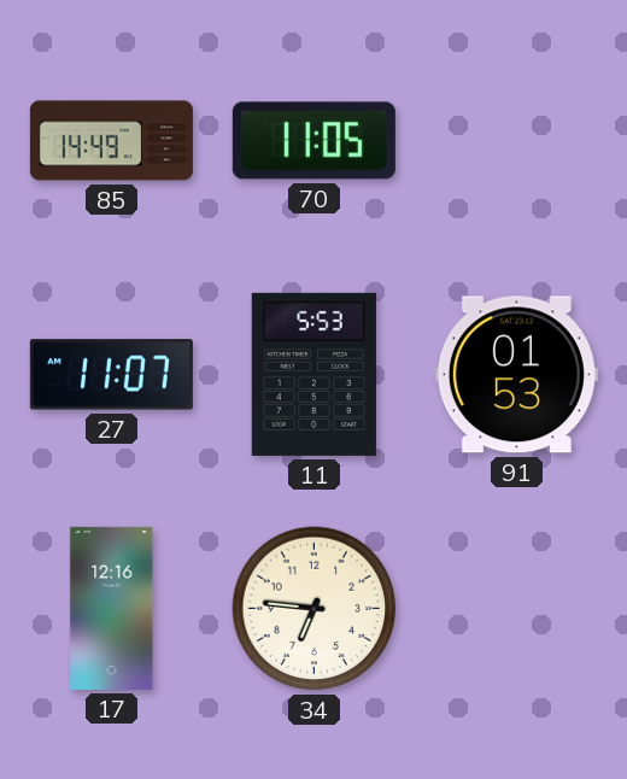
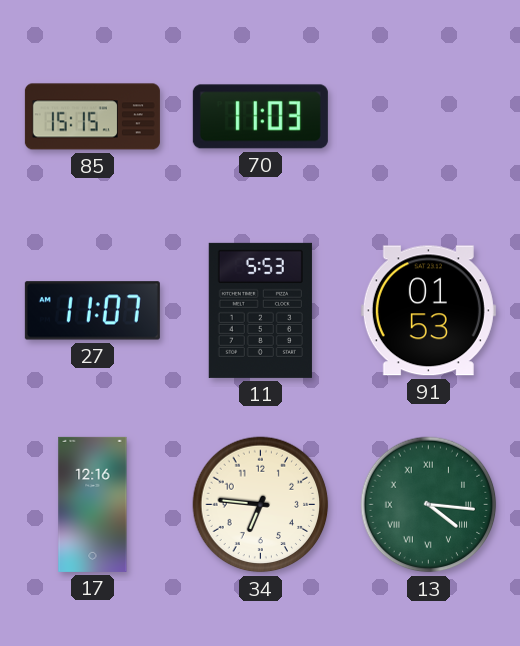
85: 14:49 -> 15:15
70: 11:05 -> 11:03
13: none -> 4:16
